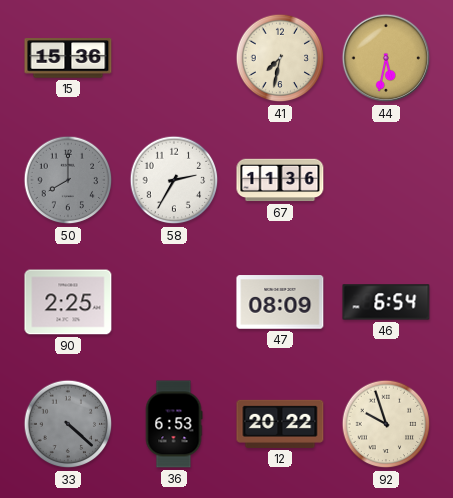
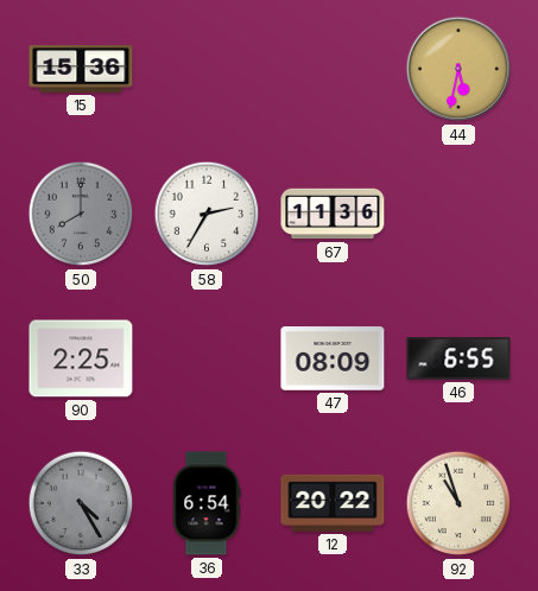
41: 7:32 -> none
46: 6:54 -> 6:55
33: 4:22 -> 4:25
36: 6:53 -> 6:54
92: 9:57 -> 10:57
